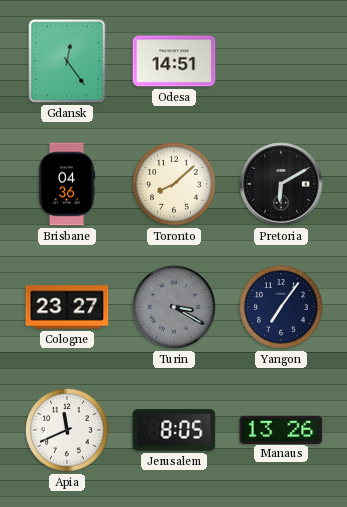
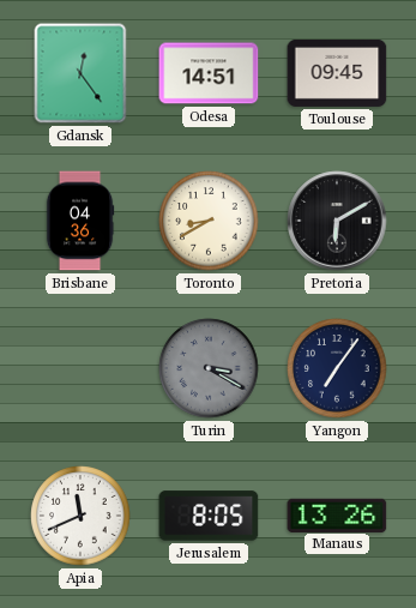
Toulouse: none -> 09:45
Toronto: 8:08 -> 8:40
Cologne: 23:27 -> none
